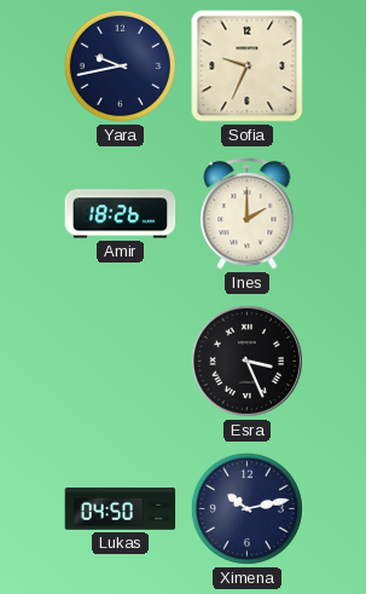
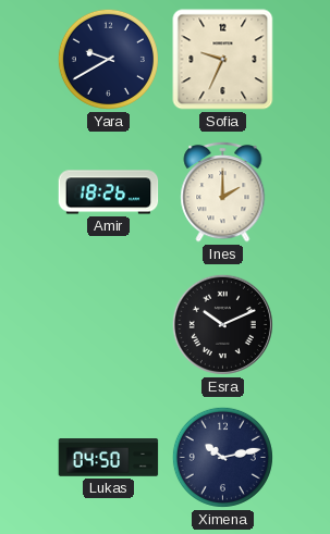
Yara: 9:43 -> 9:40
Esra: 3:26 -> 10:11
